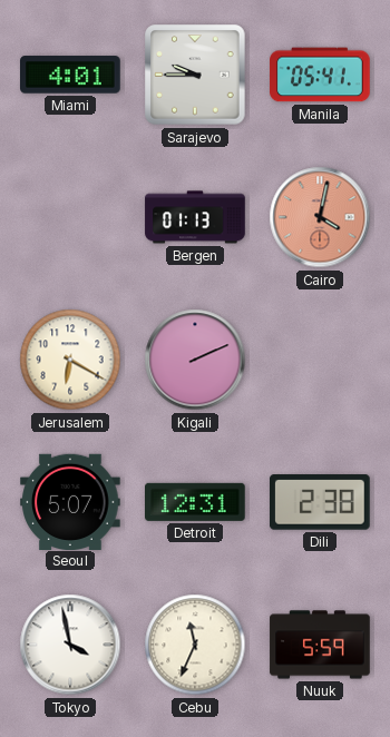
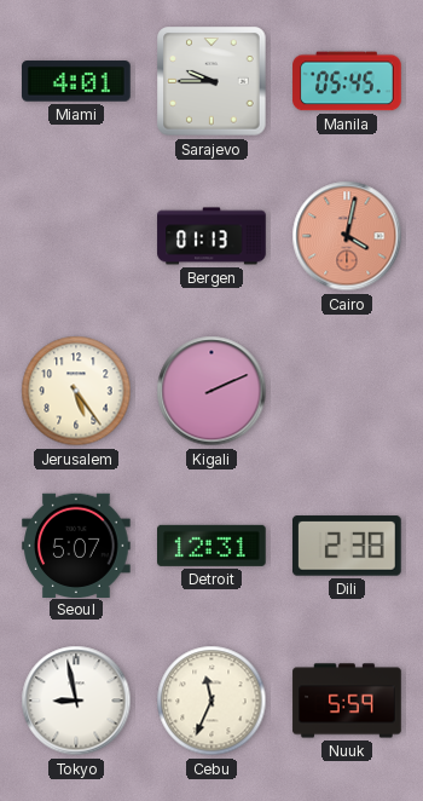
Manila: 05:41 -> 05:45
Jerusalem: 6:20 -> 5:24
Tokyo: 3:58 -> 8:58
